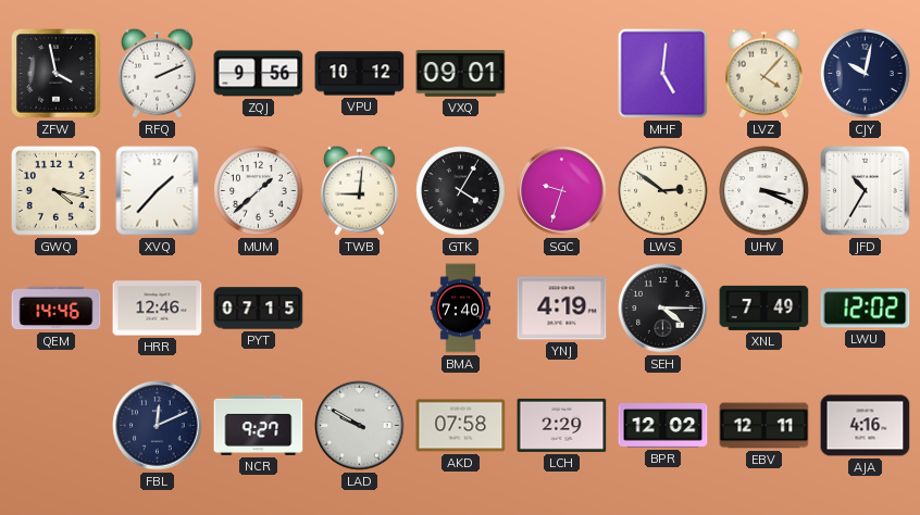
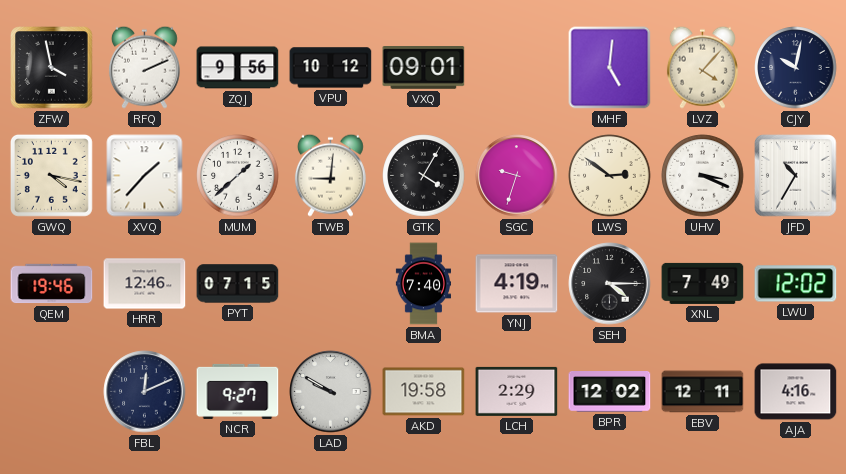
QEM: 14:46 -> 19:46
AKD: 07:58 -> 19:58
